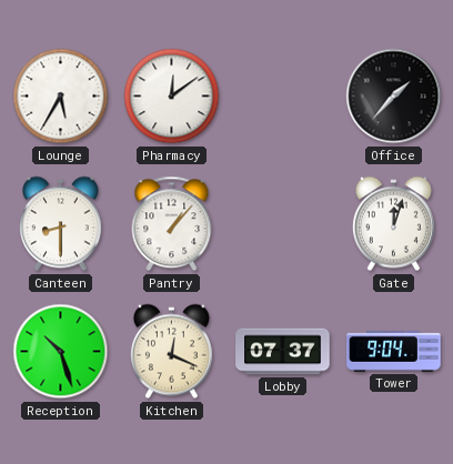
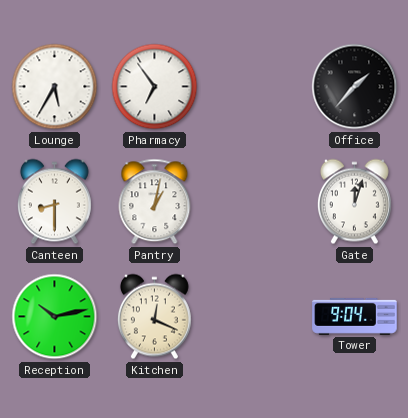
Pharmacy: 12:09 -> 6:54
Pantry: 1:07 -> 1:02
Reception: 10:27 -> 10:13
Lobby: 07:37 -> none
